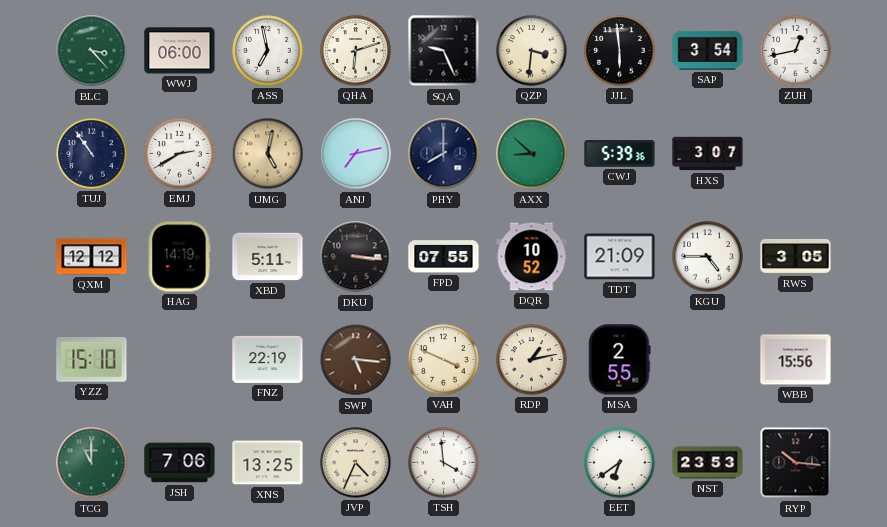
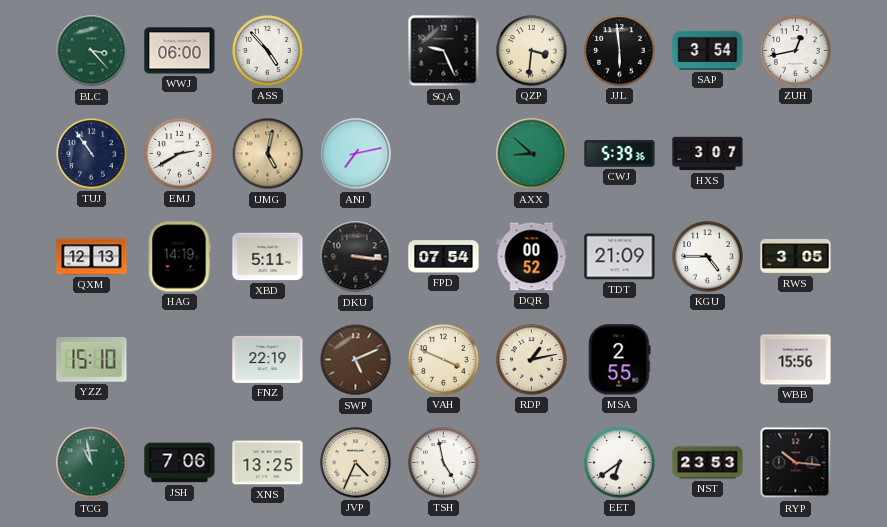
ASS: 6:58 -> 4:53
QHA: 6:12 -> none
PHY: 8:00 -> none
QXM: 12:12 -> 12:13
FPD: 07:55 -> 07:54
DQR: 10:52 -> 00:52
SWP: 5:16 -> 5:11
TCG: 11:00 -> 10:58
TSH: 3:59 -> 4:58
